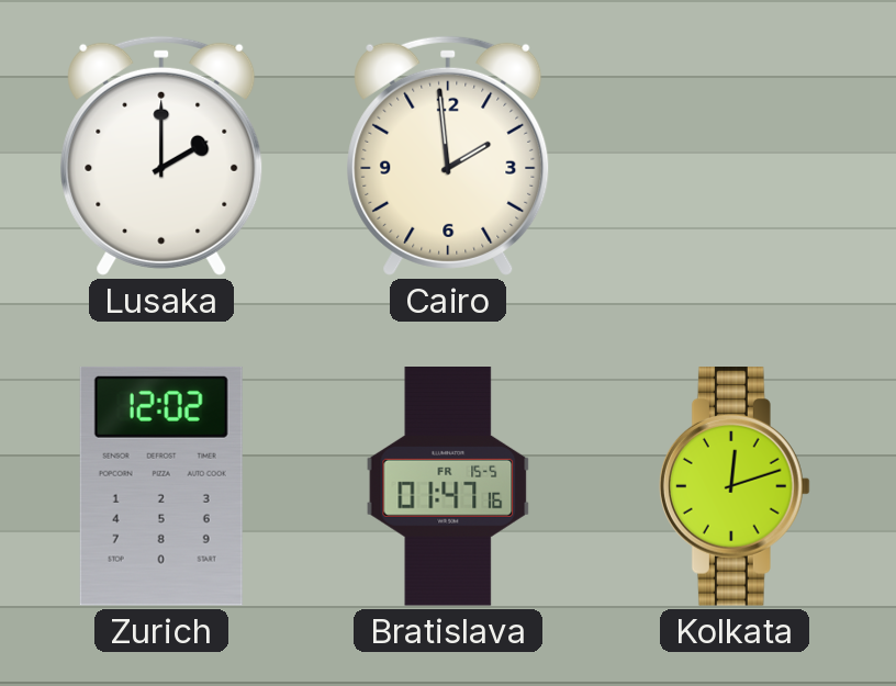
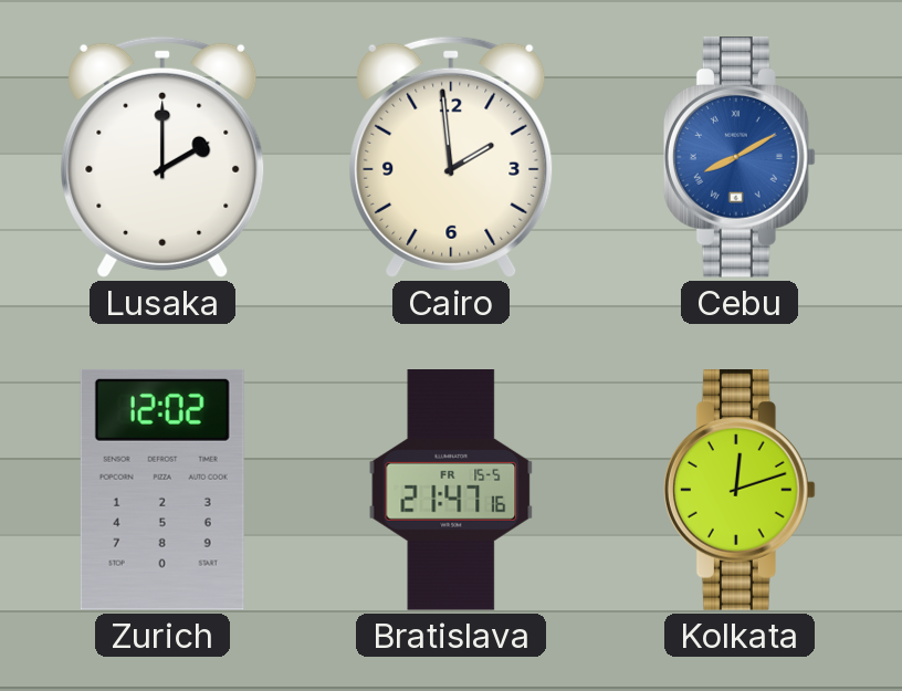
Cebu: none -> 8:10
Bratislava: 01:47 -> 21:47
